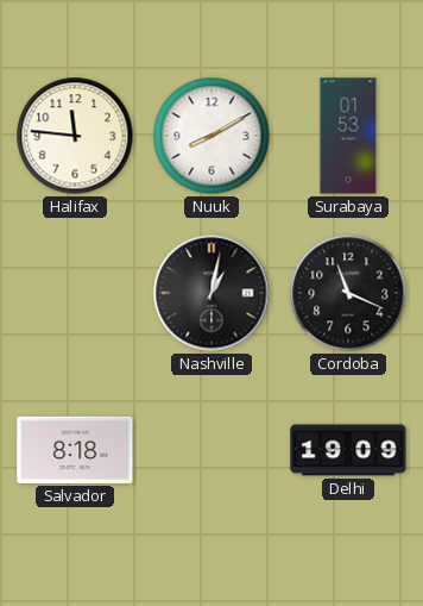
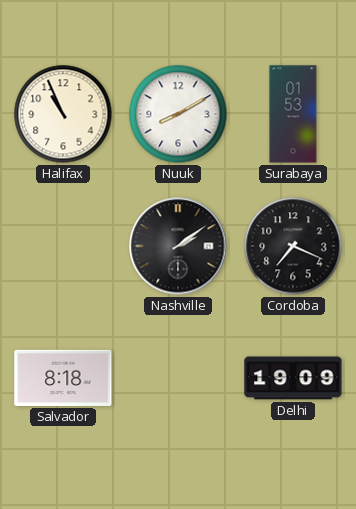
Halifax: 11:46 -> 10:56
Nashville: 1:02 -> 2:09
Cordoba: 11:19 -> 7:19
